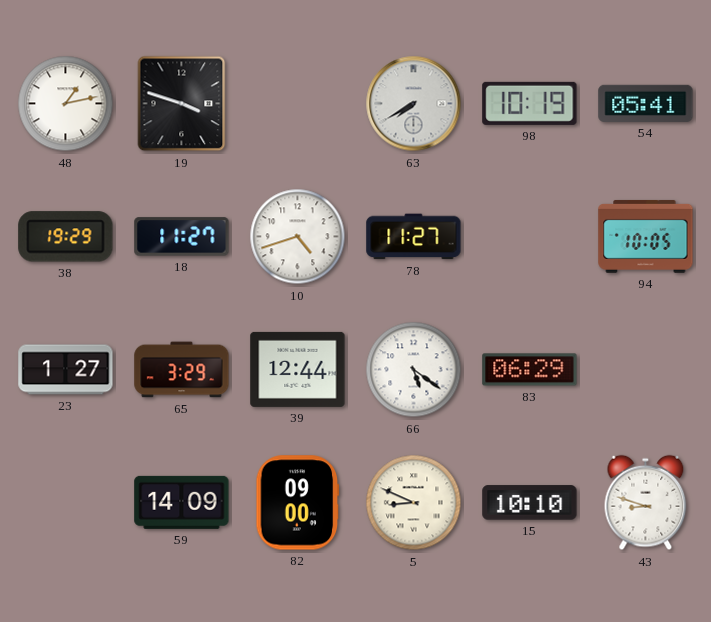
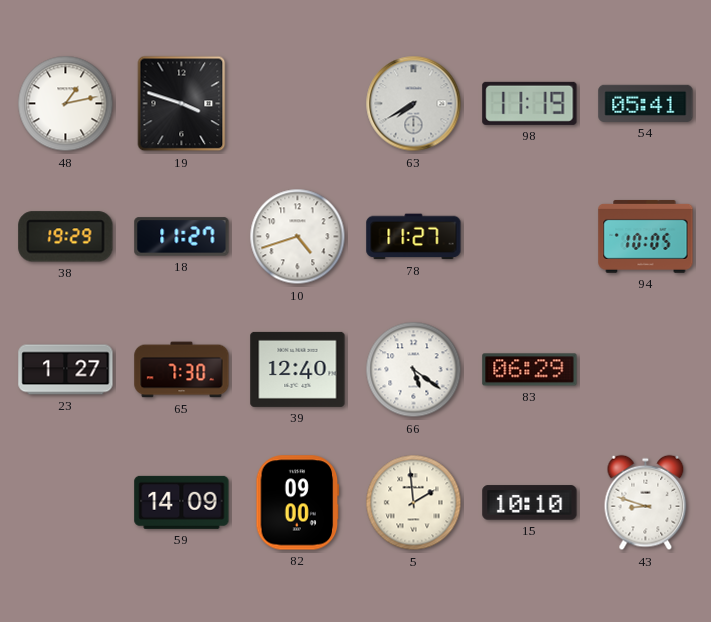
98: 10:19 -> 11:19
65: 3:29 -> 7:30
39: 12:44 -> 12:40
5: 8:49 -> 1:59
